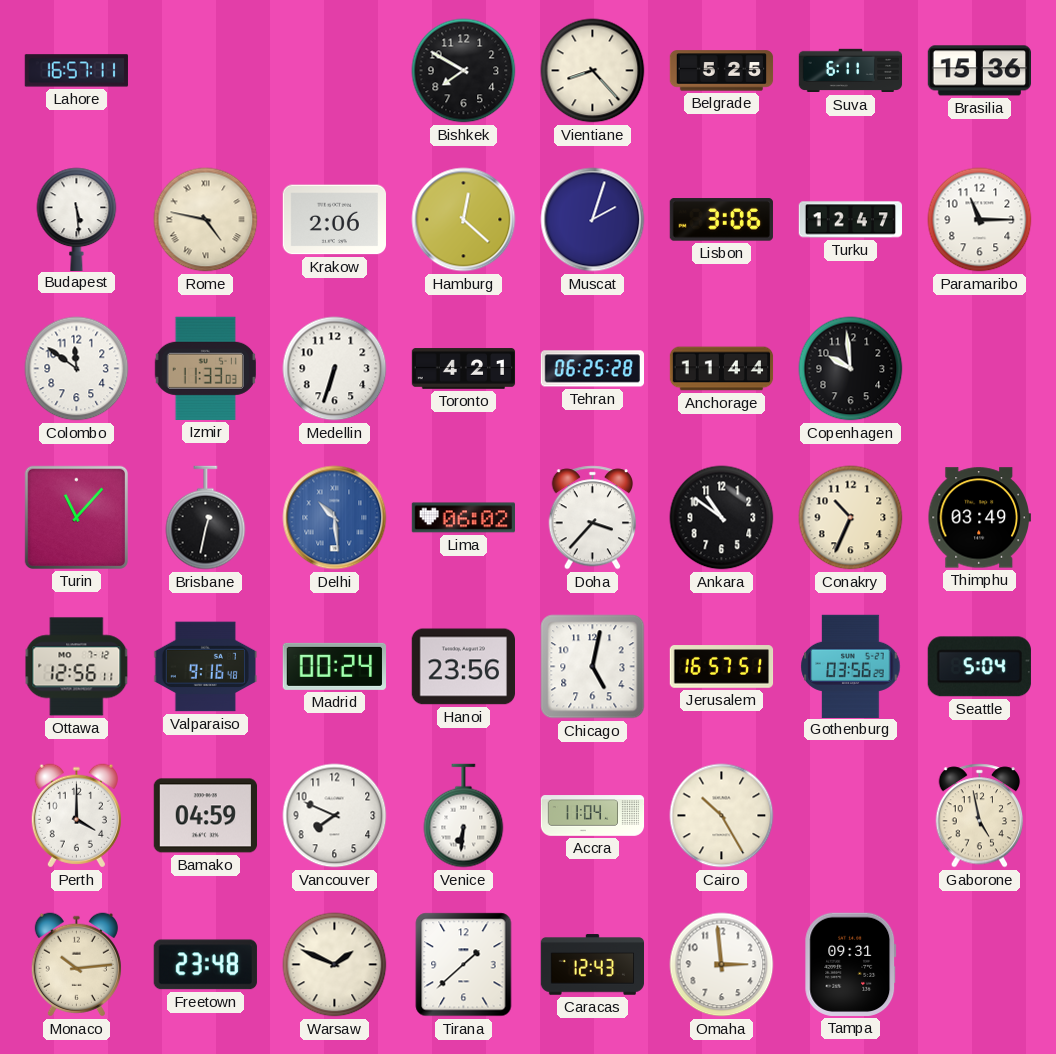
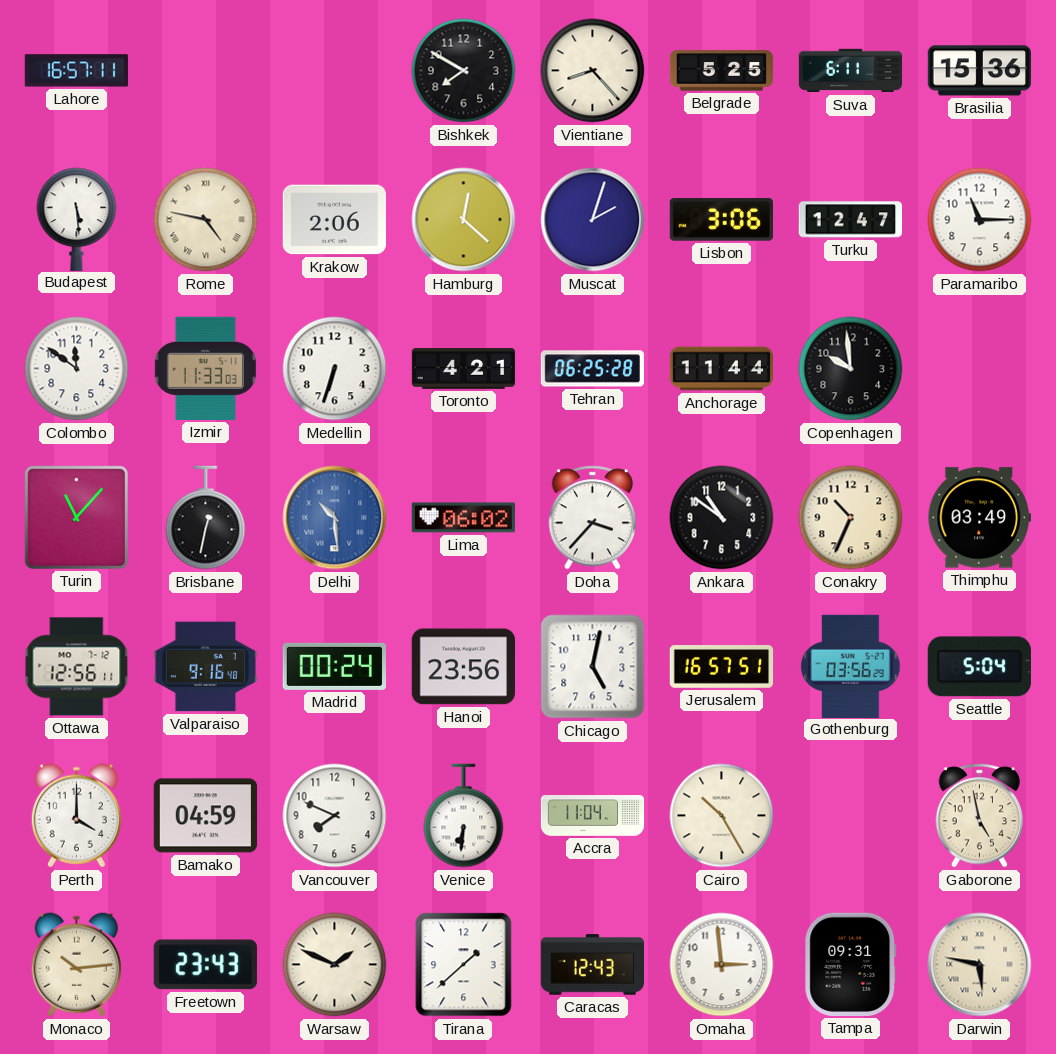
Freetown: 23:48 -> 23:43
Darwin: none -> 5:47
